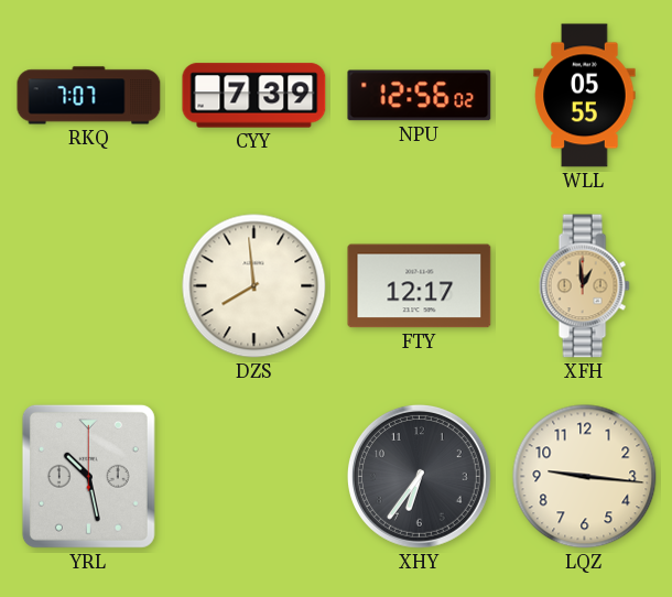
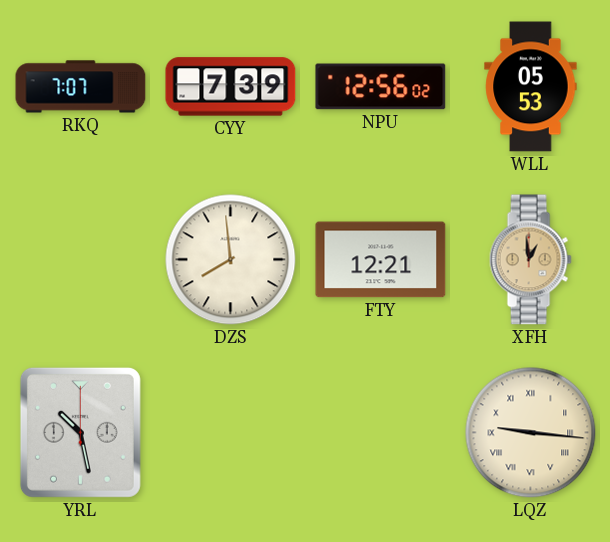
WLL: 05:55 -> 05:53
FTY: 12:17 -> 12:21
XHY: 6:36 -> none
LQZ numerals: Arabic -> Roman
